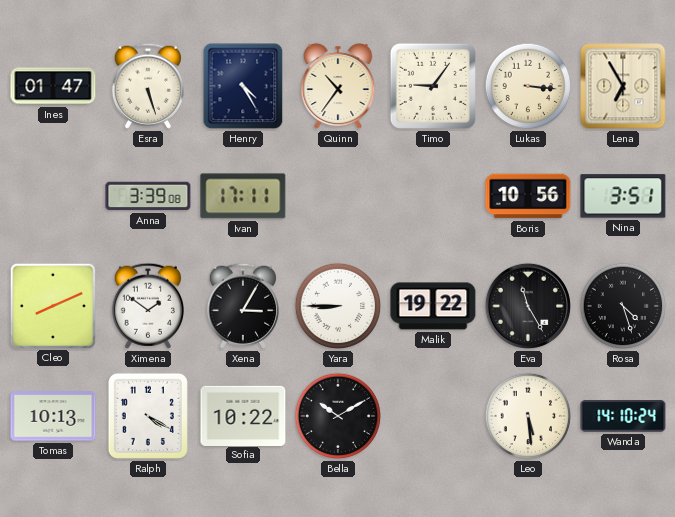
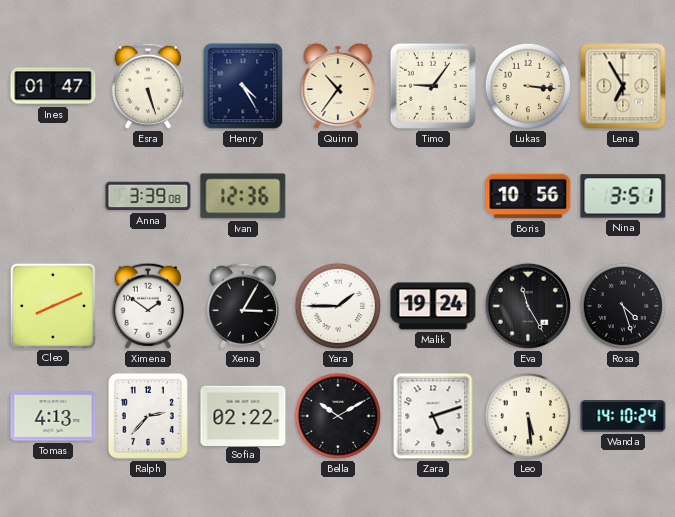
Ivan: 17:11 -> 12:36
Yara: 8:45 -> 1:45
Malik: 19:22 -> 19:24
Tomas: 10:13 -> 4:13
Ralph: 4:20 -> 2:37
Sofia: 10:22 -> 02:22
Zara: none -> 5:12
